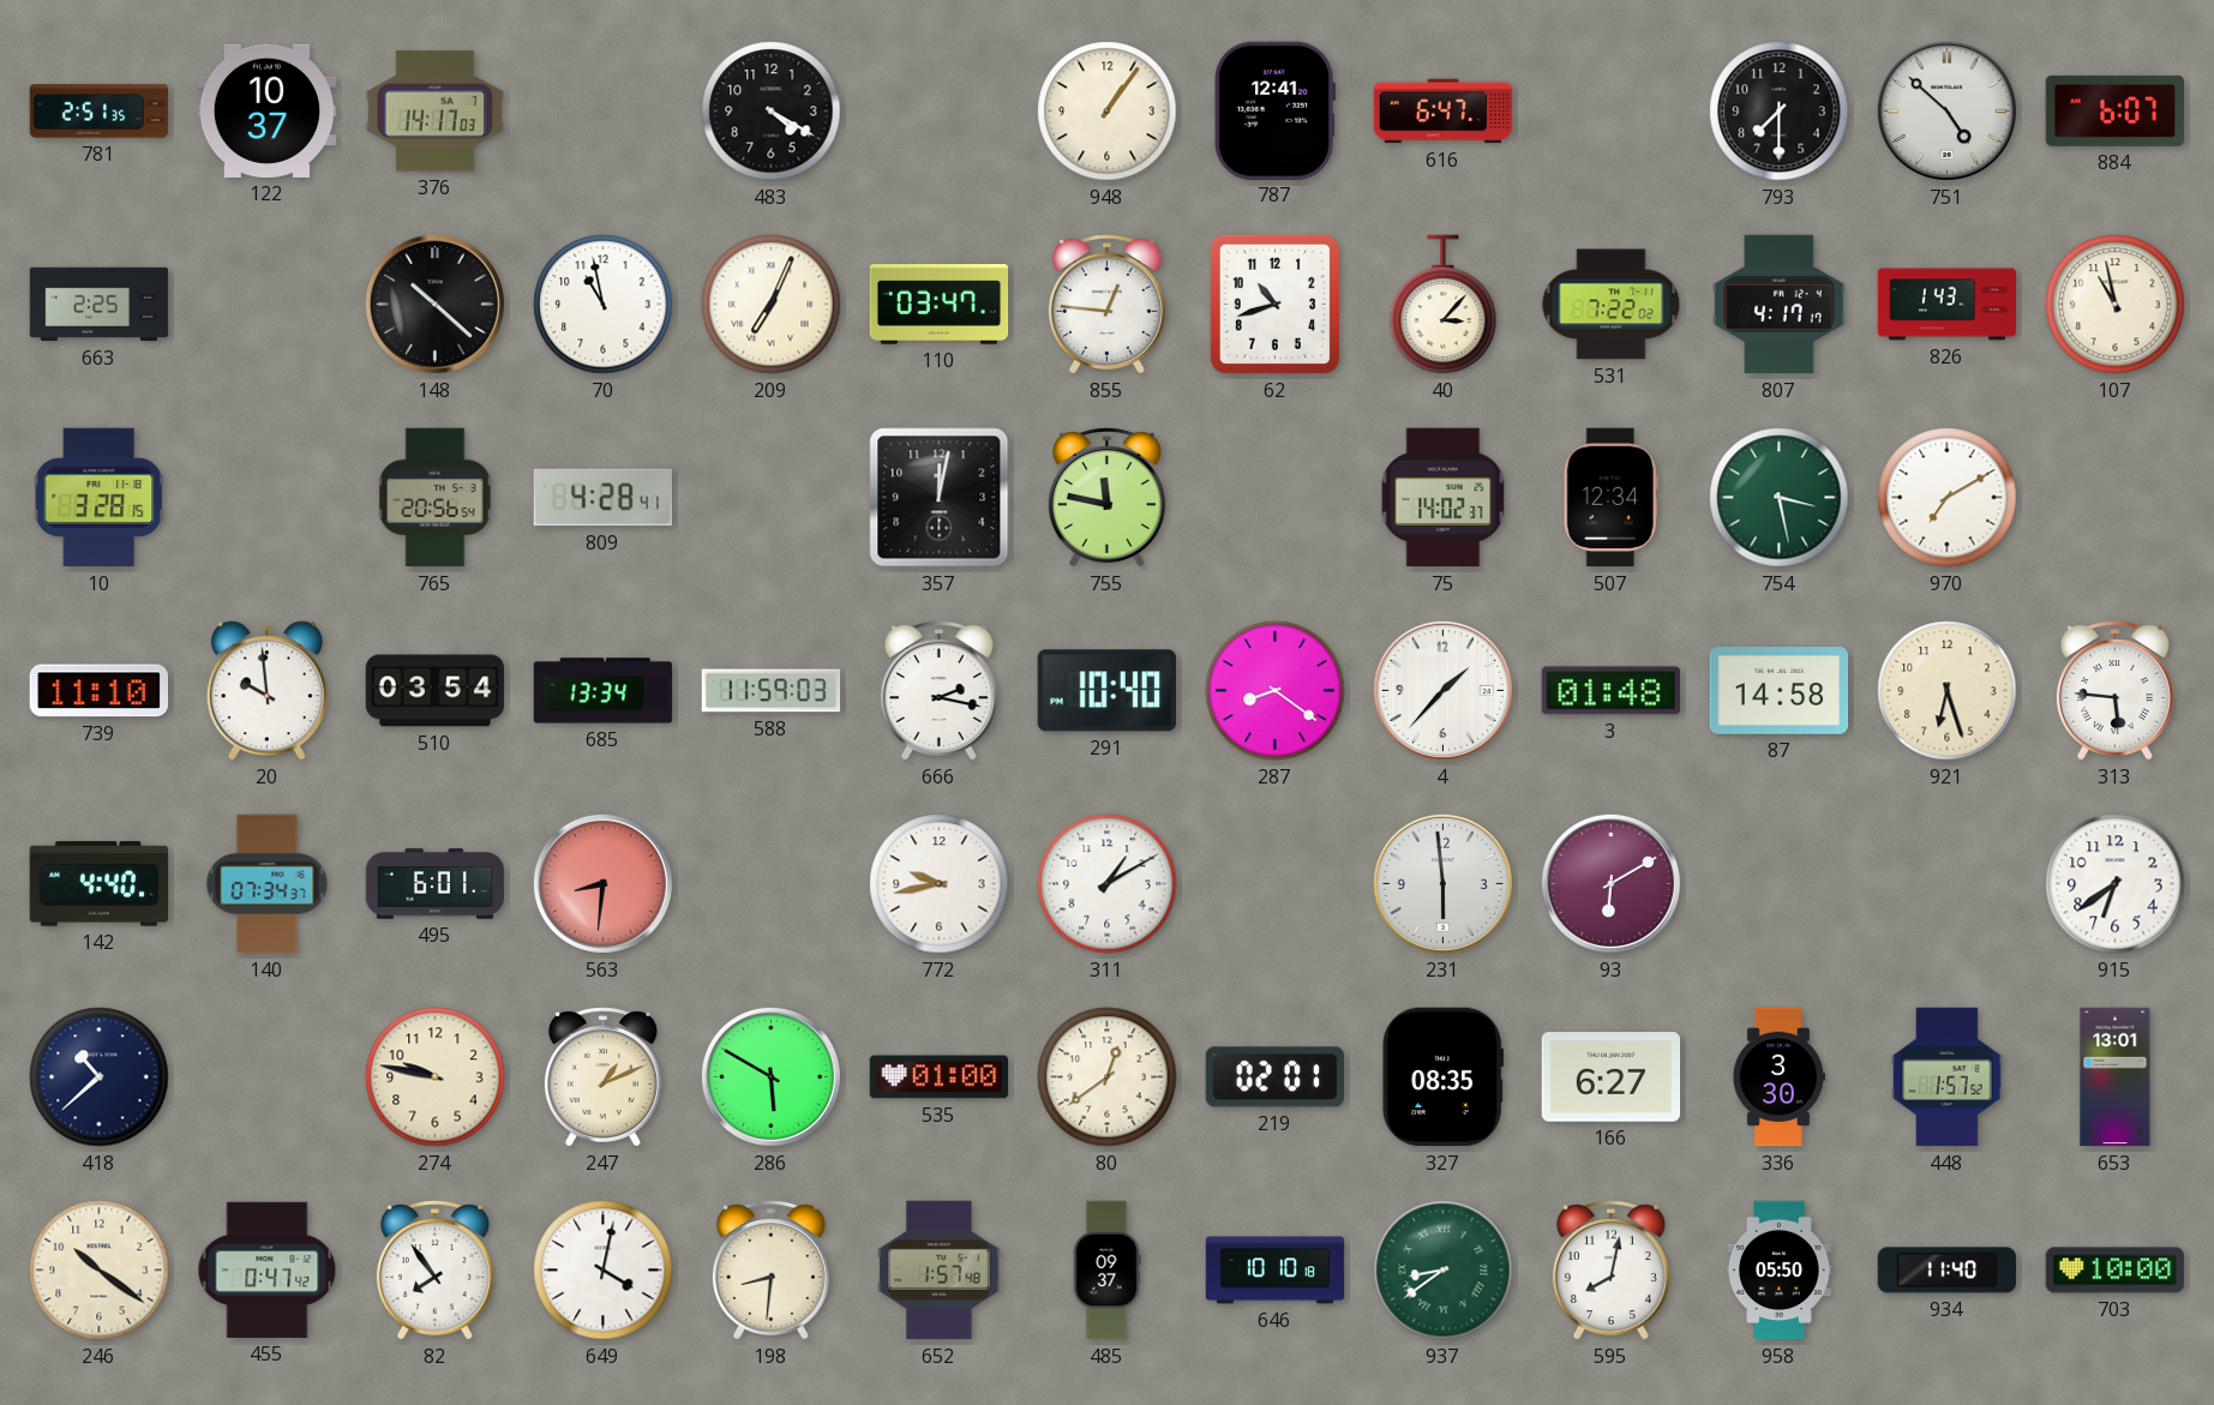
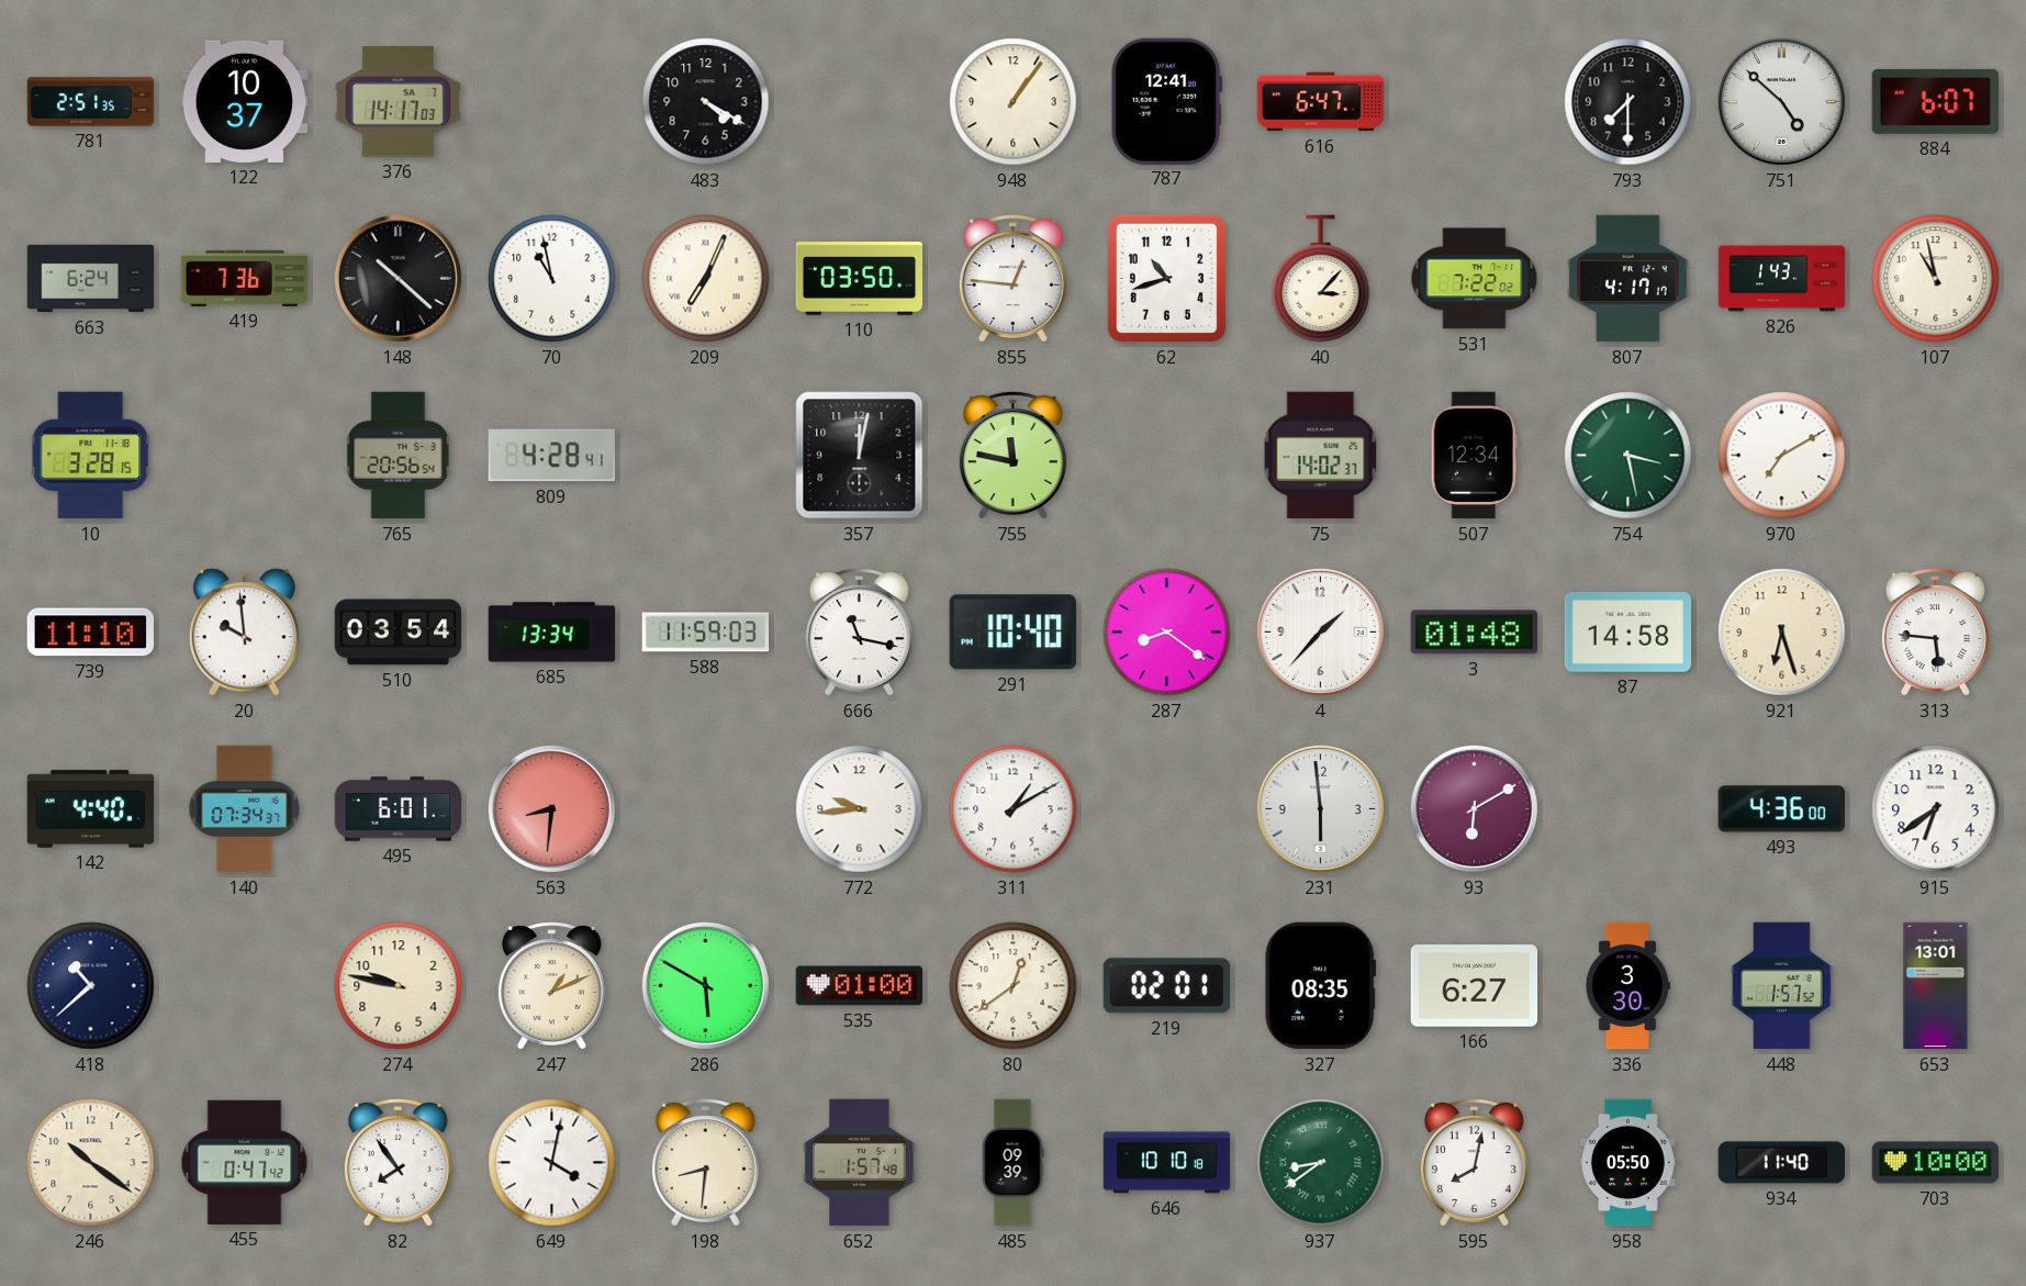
663: 2:25 -> 6:24
419: none -> 7:36
110: 03:47 -> 03:50
666: 2:17 -> 11:17
772: 9:43 -> 9:44
493: none -> 4:36
485: 09:37 -> 09:39
